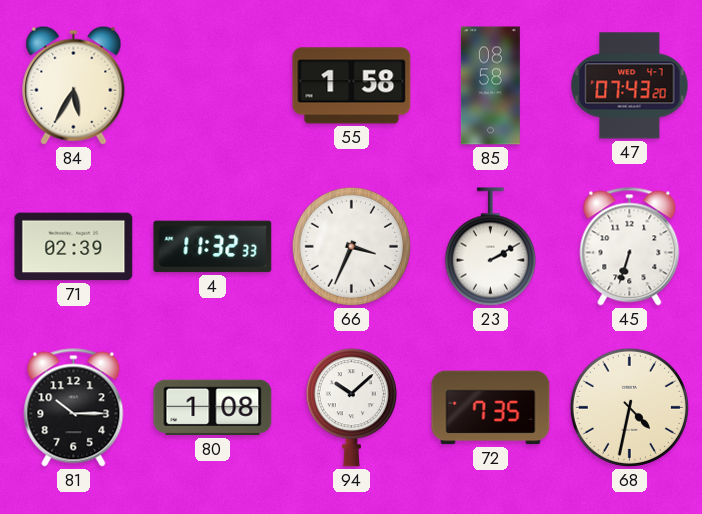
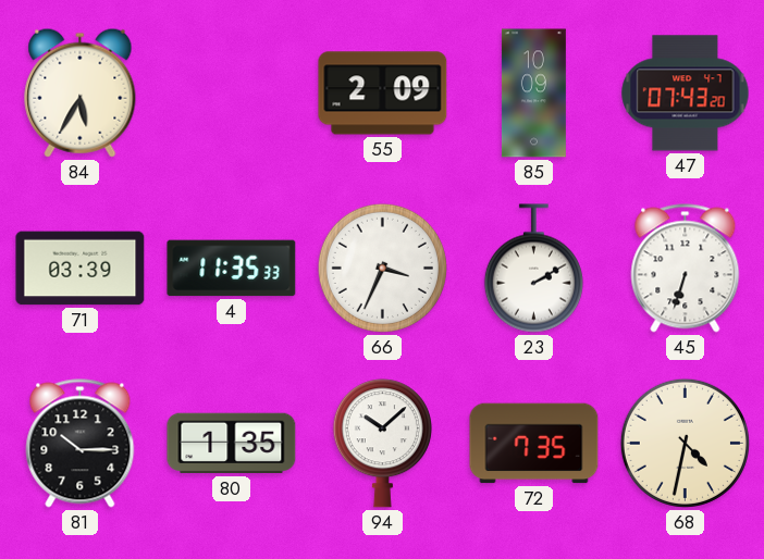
55: 1:58 -> 2:09
85: 08:58 -> 10:09
71: 02:39 -> 03:39
4: 11:32 -> 11:35
80: 1:08 -> 1:35
